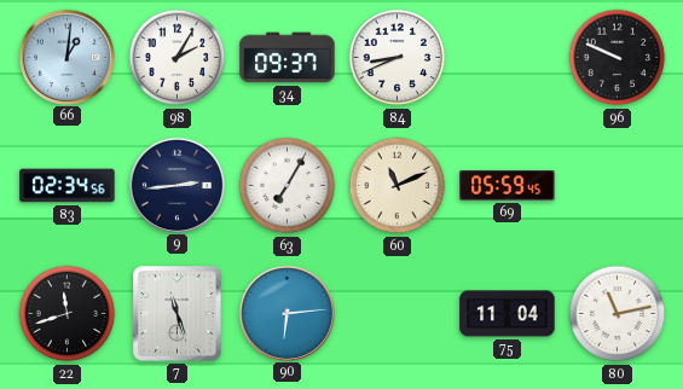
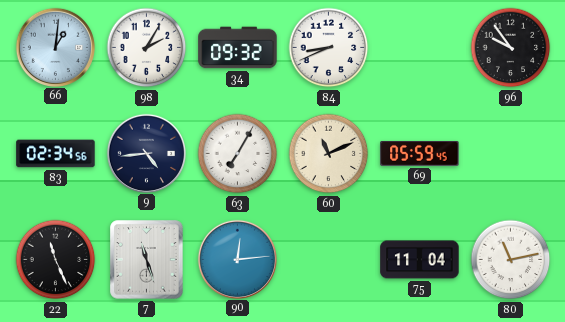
34: 09:37 -> 09:32
96: 9:49 -> 9:54
9: 2:44 -> 4:44
22: 11:42 -> 11:26
90: 6:14 -> 12:14
